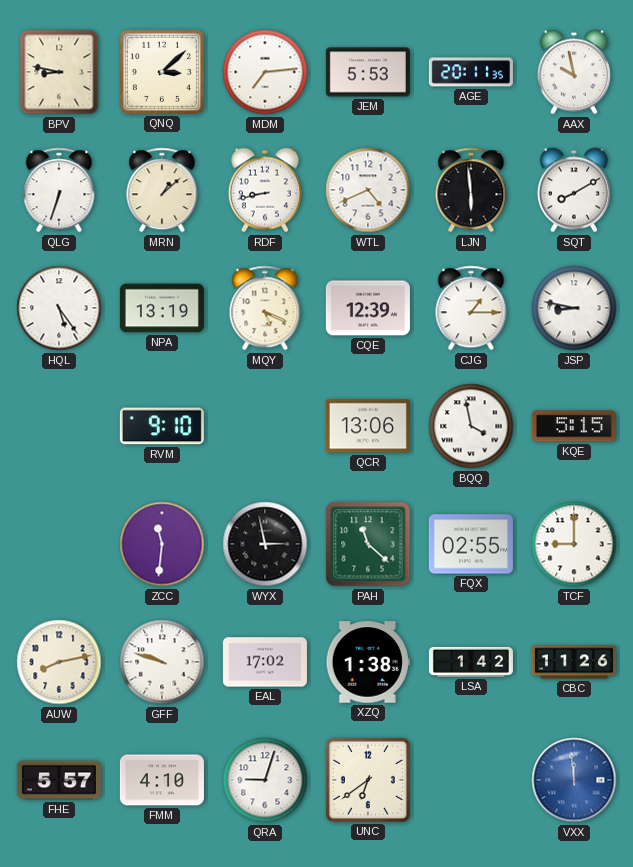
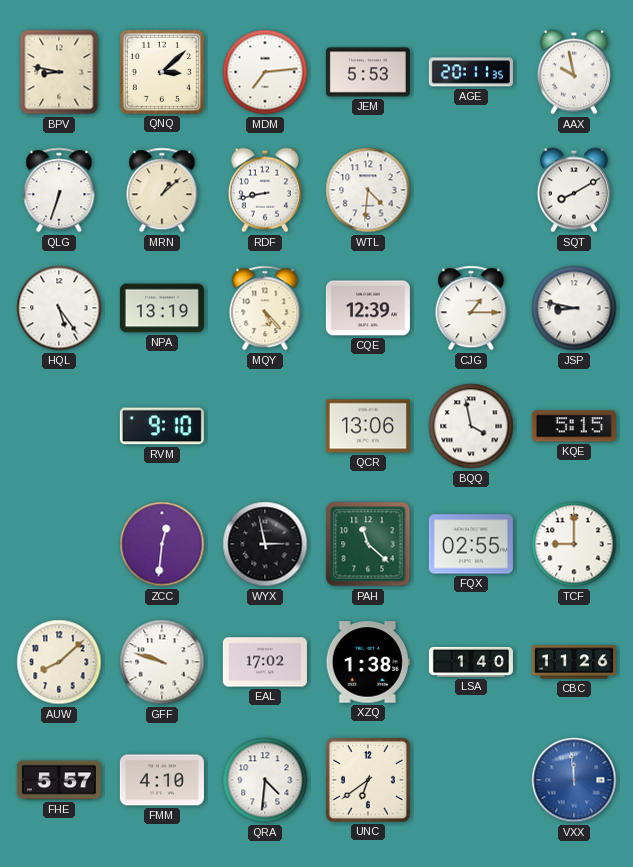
WTL: 4:41 -> 4:31
LJN: 5:59 -> none
MQY: 5:19 -> 5:23
ZCC: 11:31 -> 12:31
AUW: 8:13 -> 8:08
LSA: 1:42 -> 1:40
QRA: 9:03 -> 4:31
